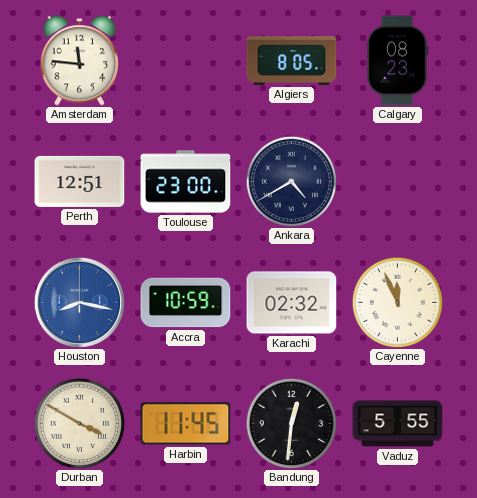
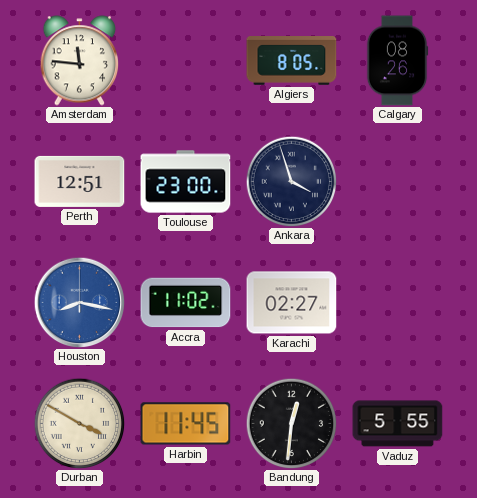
Calgary: 08:23 -> 08:26
Ankara: 4:40 -> 3:57
Accra: 10:59 -> 11:02
Karachi: 02:32 -> 02:27
Cayenne: 11:56 -> none
